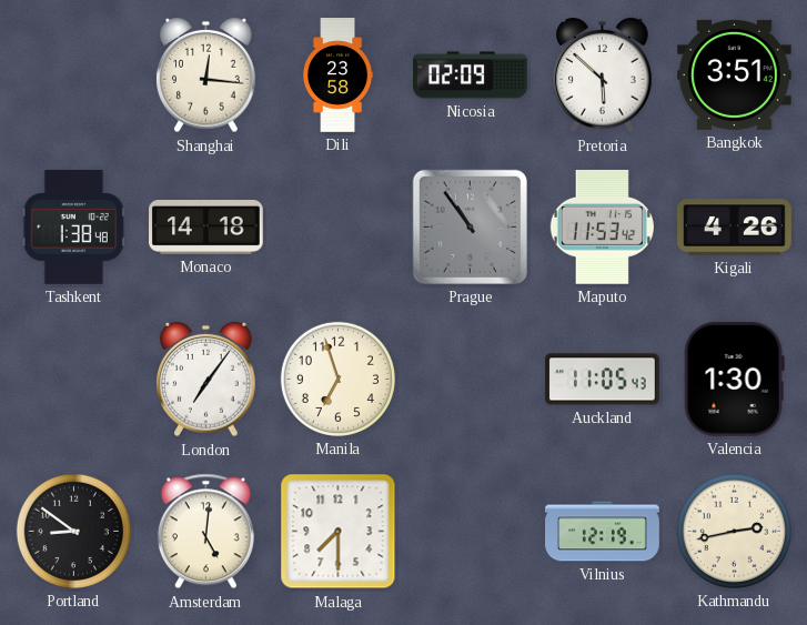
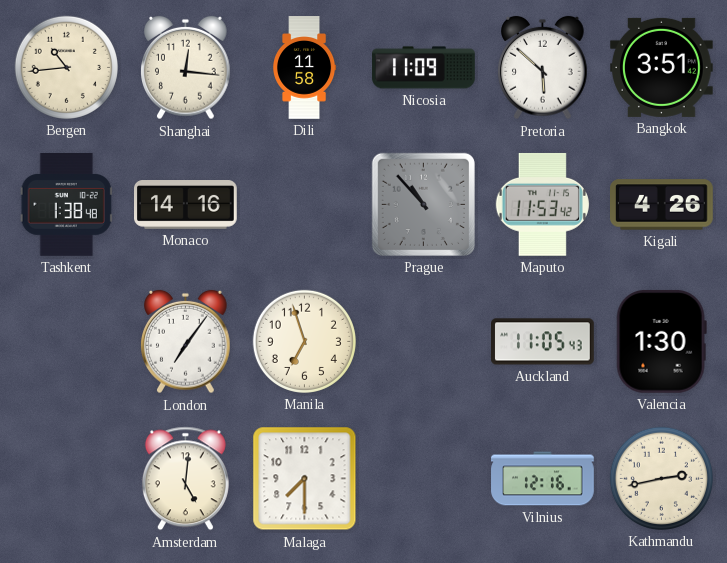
Bergen: none -> 10:44
Dili: 23:58 -> 11:58
Nicosia: 02:09 -> 11:09
Monaco: 14:18 -> 14:16
Prague: 10:54 -> 10:53
Portland: 8:51 -> none
Vilnius: 12:19 -> 12:16
